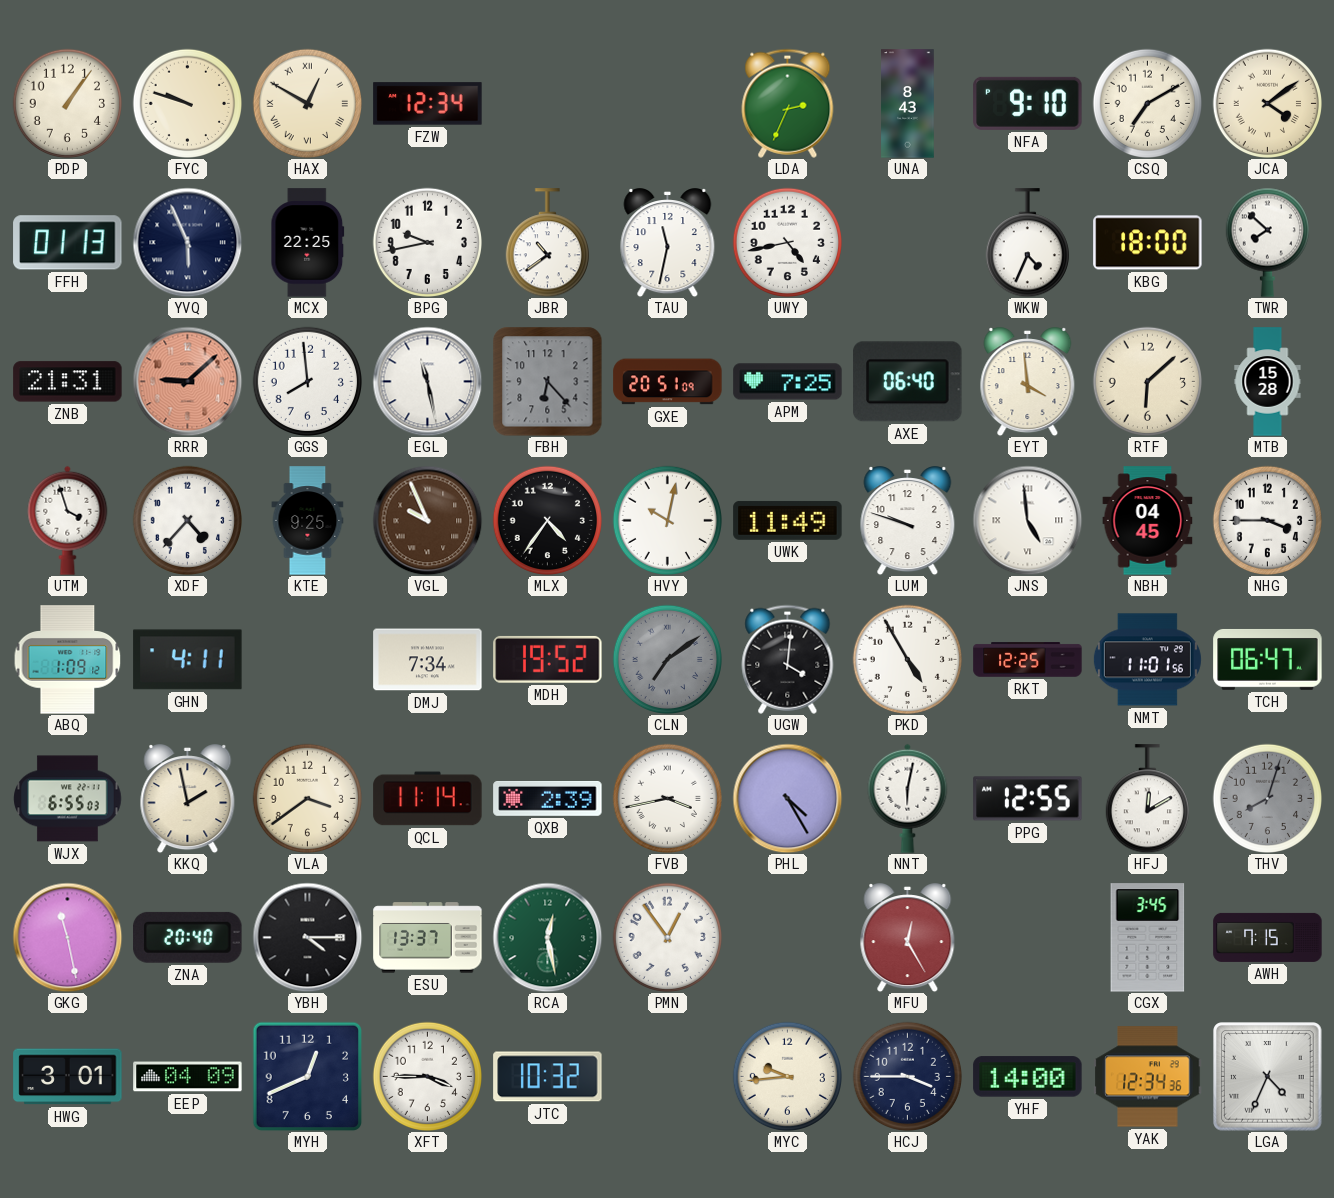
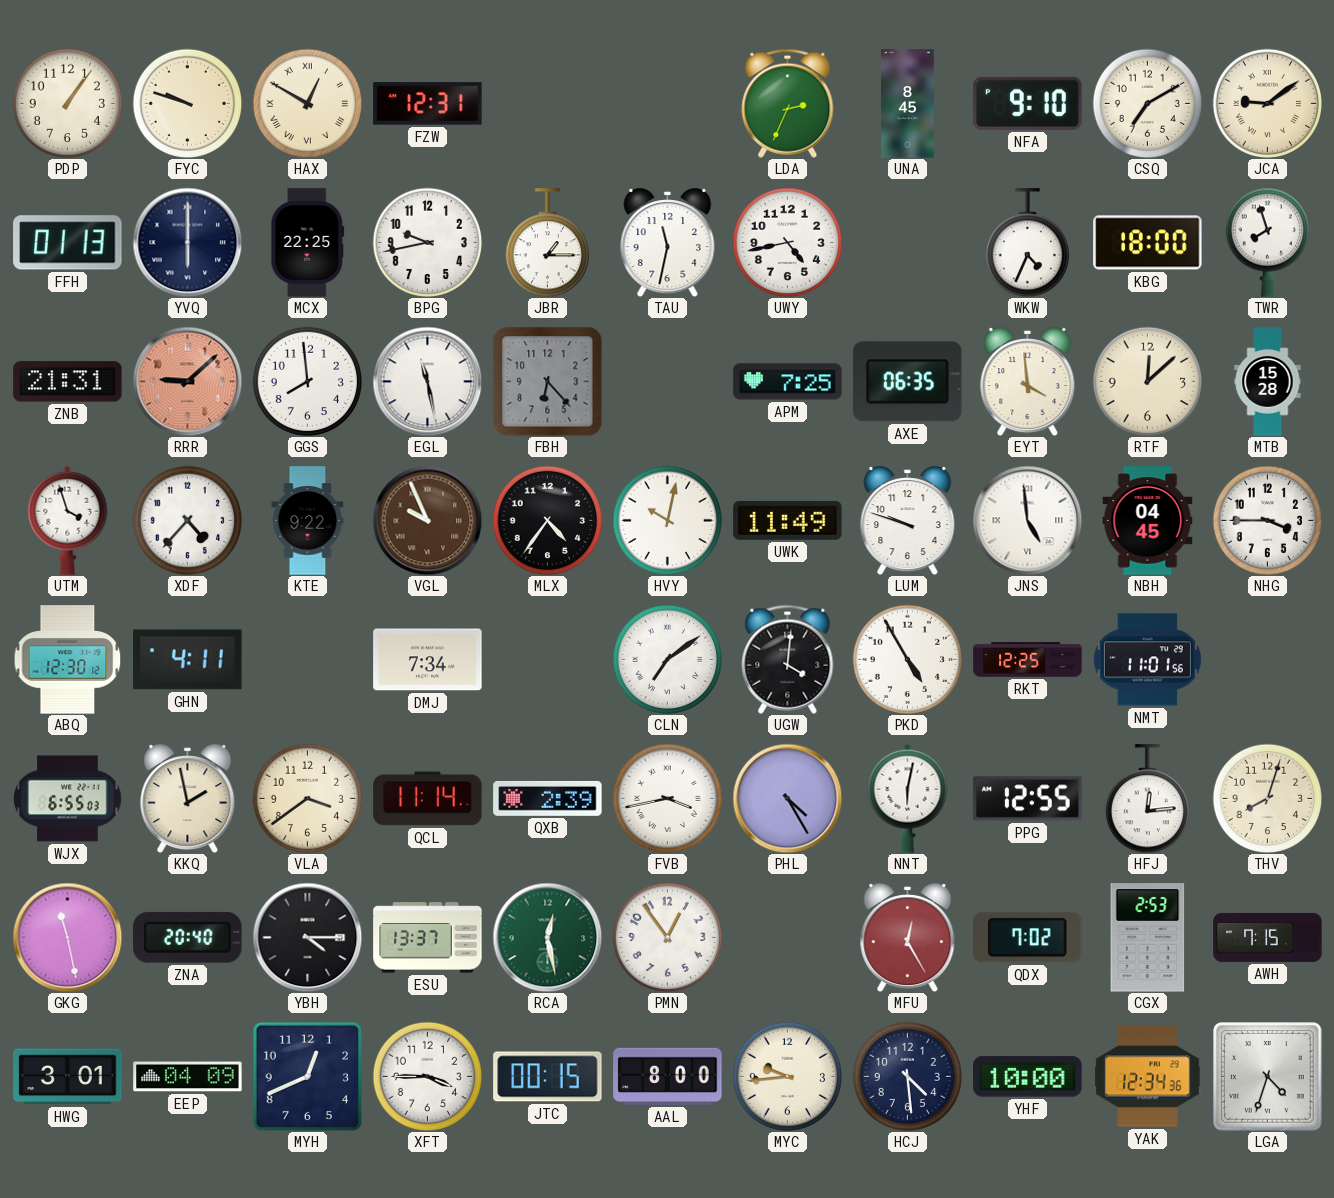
FZW: 12:34 -> 12:31
UNA: 8:43 -> 8:45
JCA: 4:09 -> 9:09
YVQ: 5:56 -> 6:00
JBR: 10:39 -> 1:15
TWR: 7:52 -> 7:57
GXE: 20:51 -> none
AXE: 06:40 -> 06:35
RTF: 6:08 -> 12:08
KTE: 9:25 -> 9:22
ABQ: 1:09 -> 12:30
MDH: 19:52 -> none
CLN dial: grey -> white
TCH: 06:47 -> none
HFJ: 12:10 -> 12:14
THV dial: grey -> cream
QDX: none -> 7:02
CGX: 3:45 -> 2:53
JTC: 10:32 -> 00:15
AAL: none -> 8:00
HCJ: 3:45 -> 4:29
YHF: 14:00 -> 10:00
LGA: 4:34 -> 4:33
